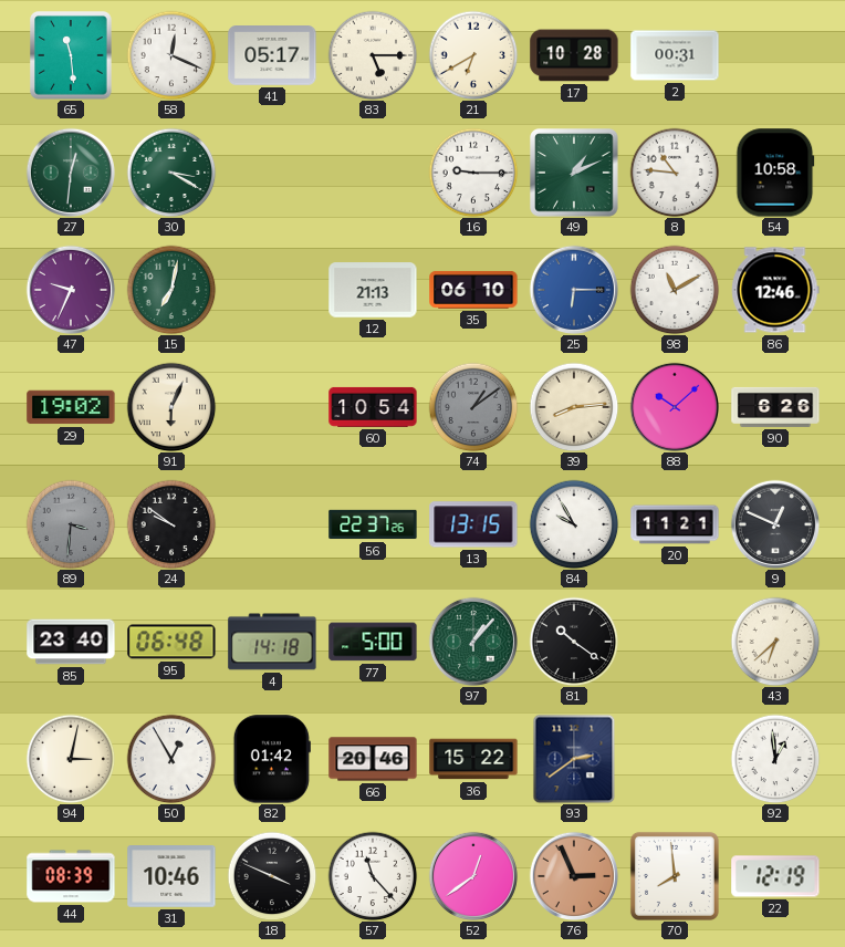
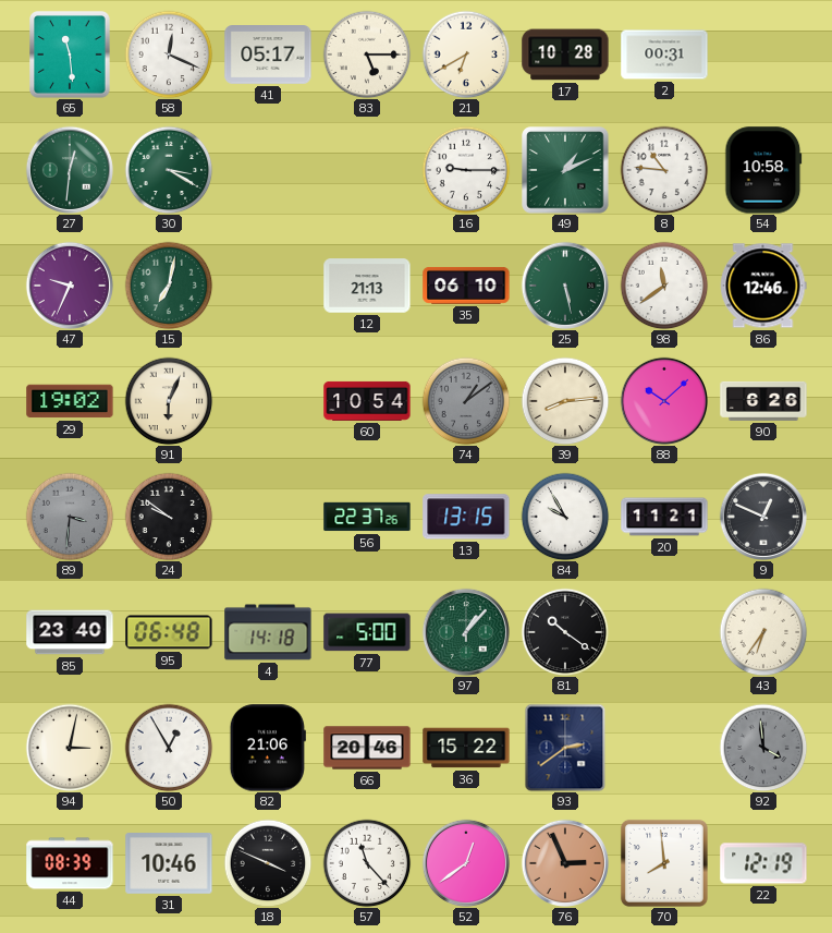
25: 6:15 -> 5:28
25 dial: blue -> green
98: 11:10 -> 11:39
43: 6:38 -> 6:36
82: 01:42 -> 21:06
92: 12:59 -> 3:59
92 dial: white -> grey
